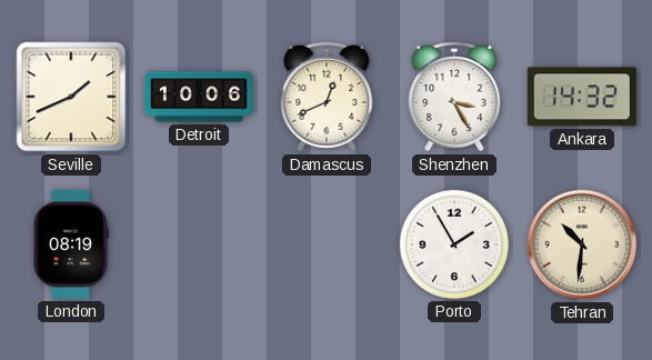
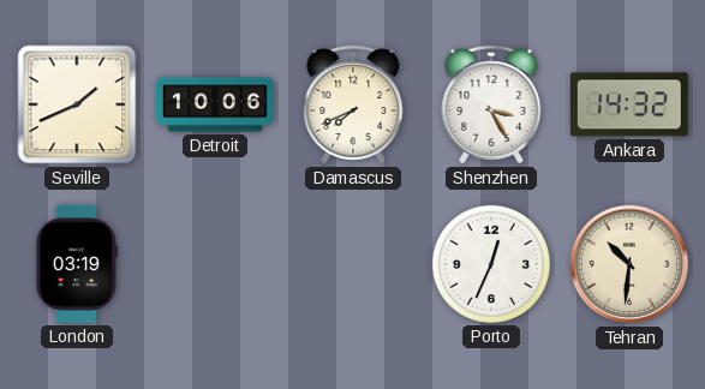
Damascus: 12:41 -> 7:41
London: 08:19 -> 03:19
Porto: 1:55 -> 12:34
